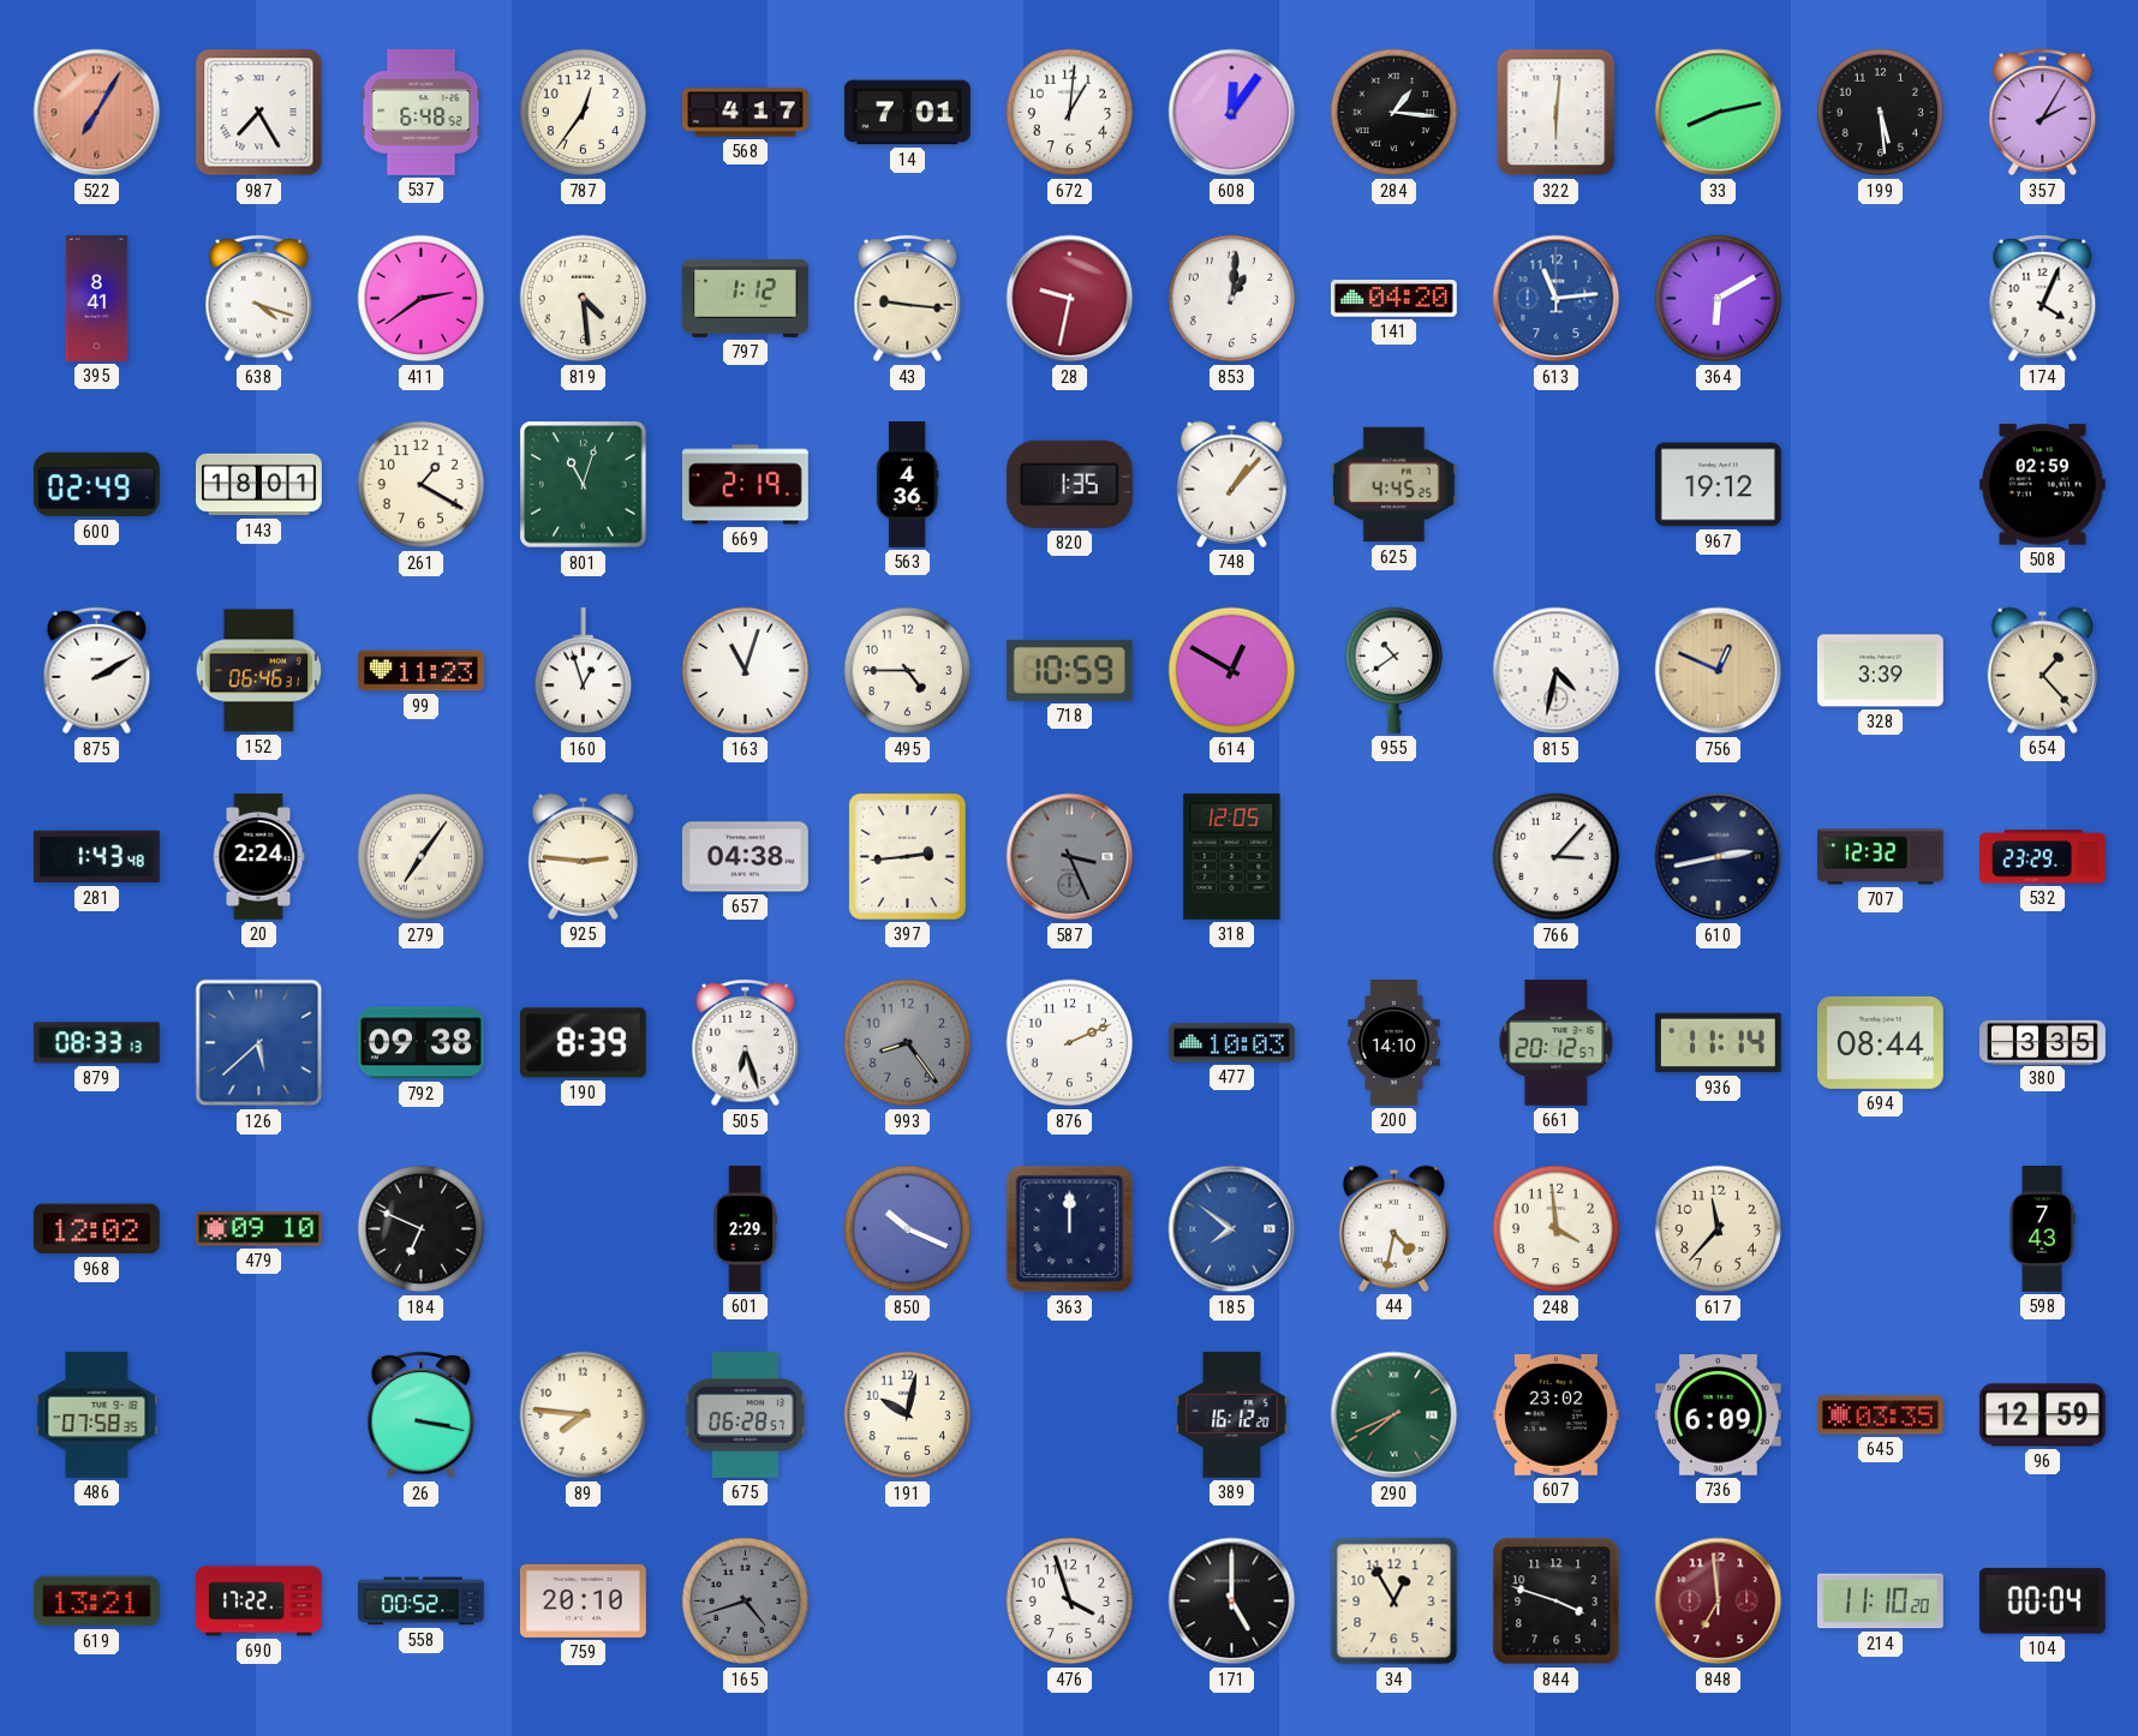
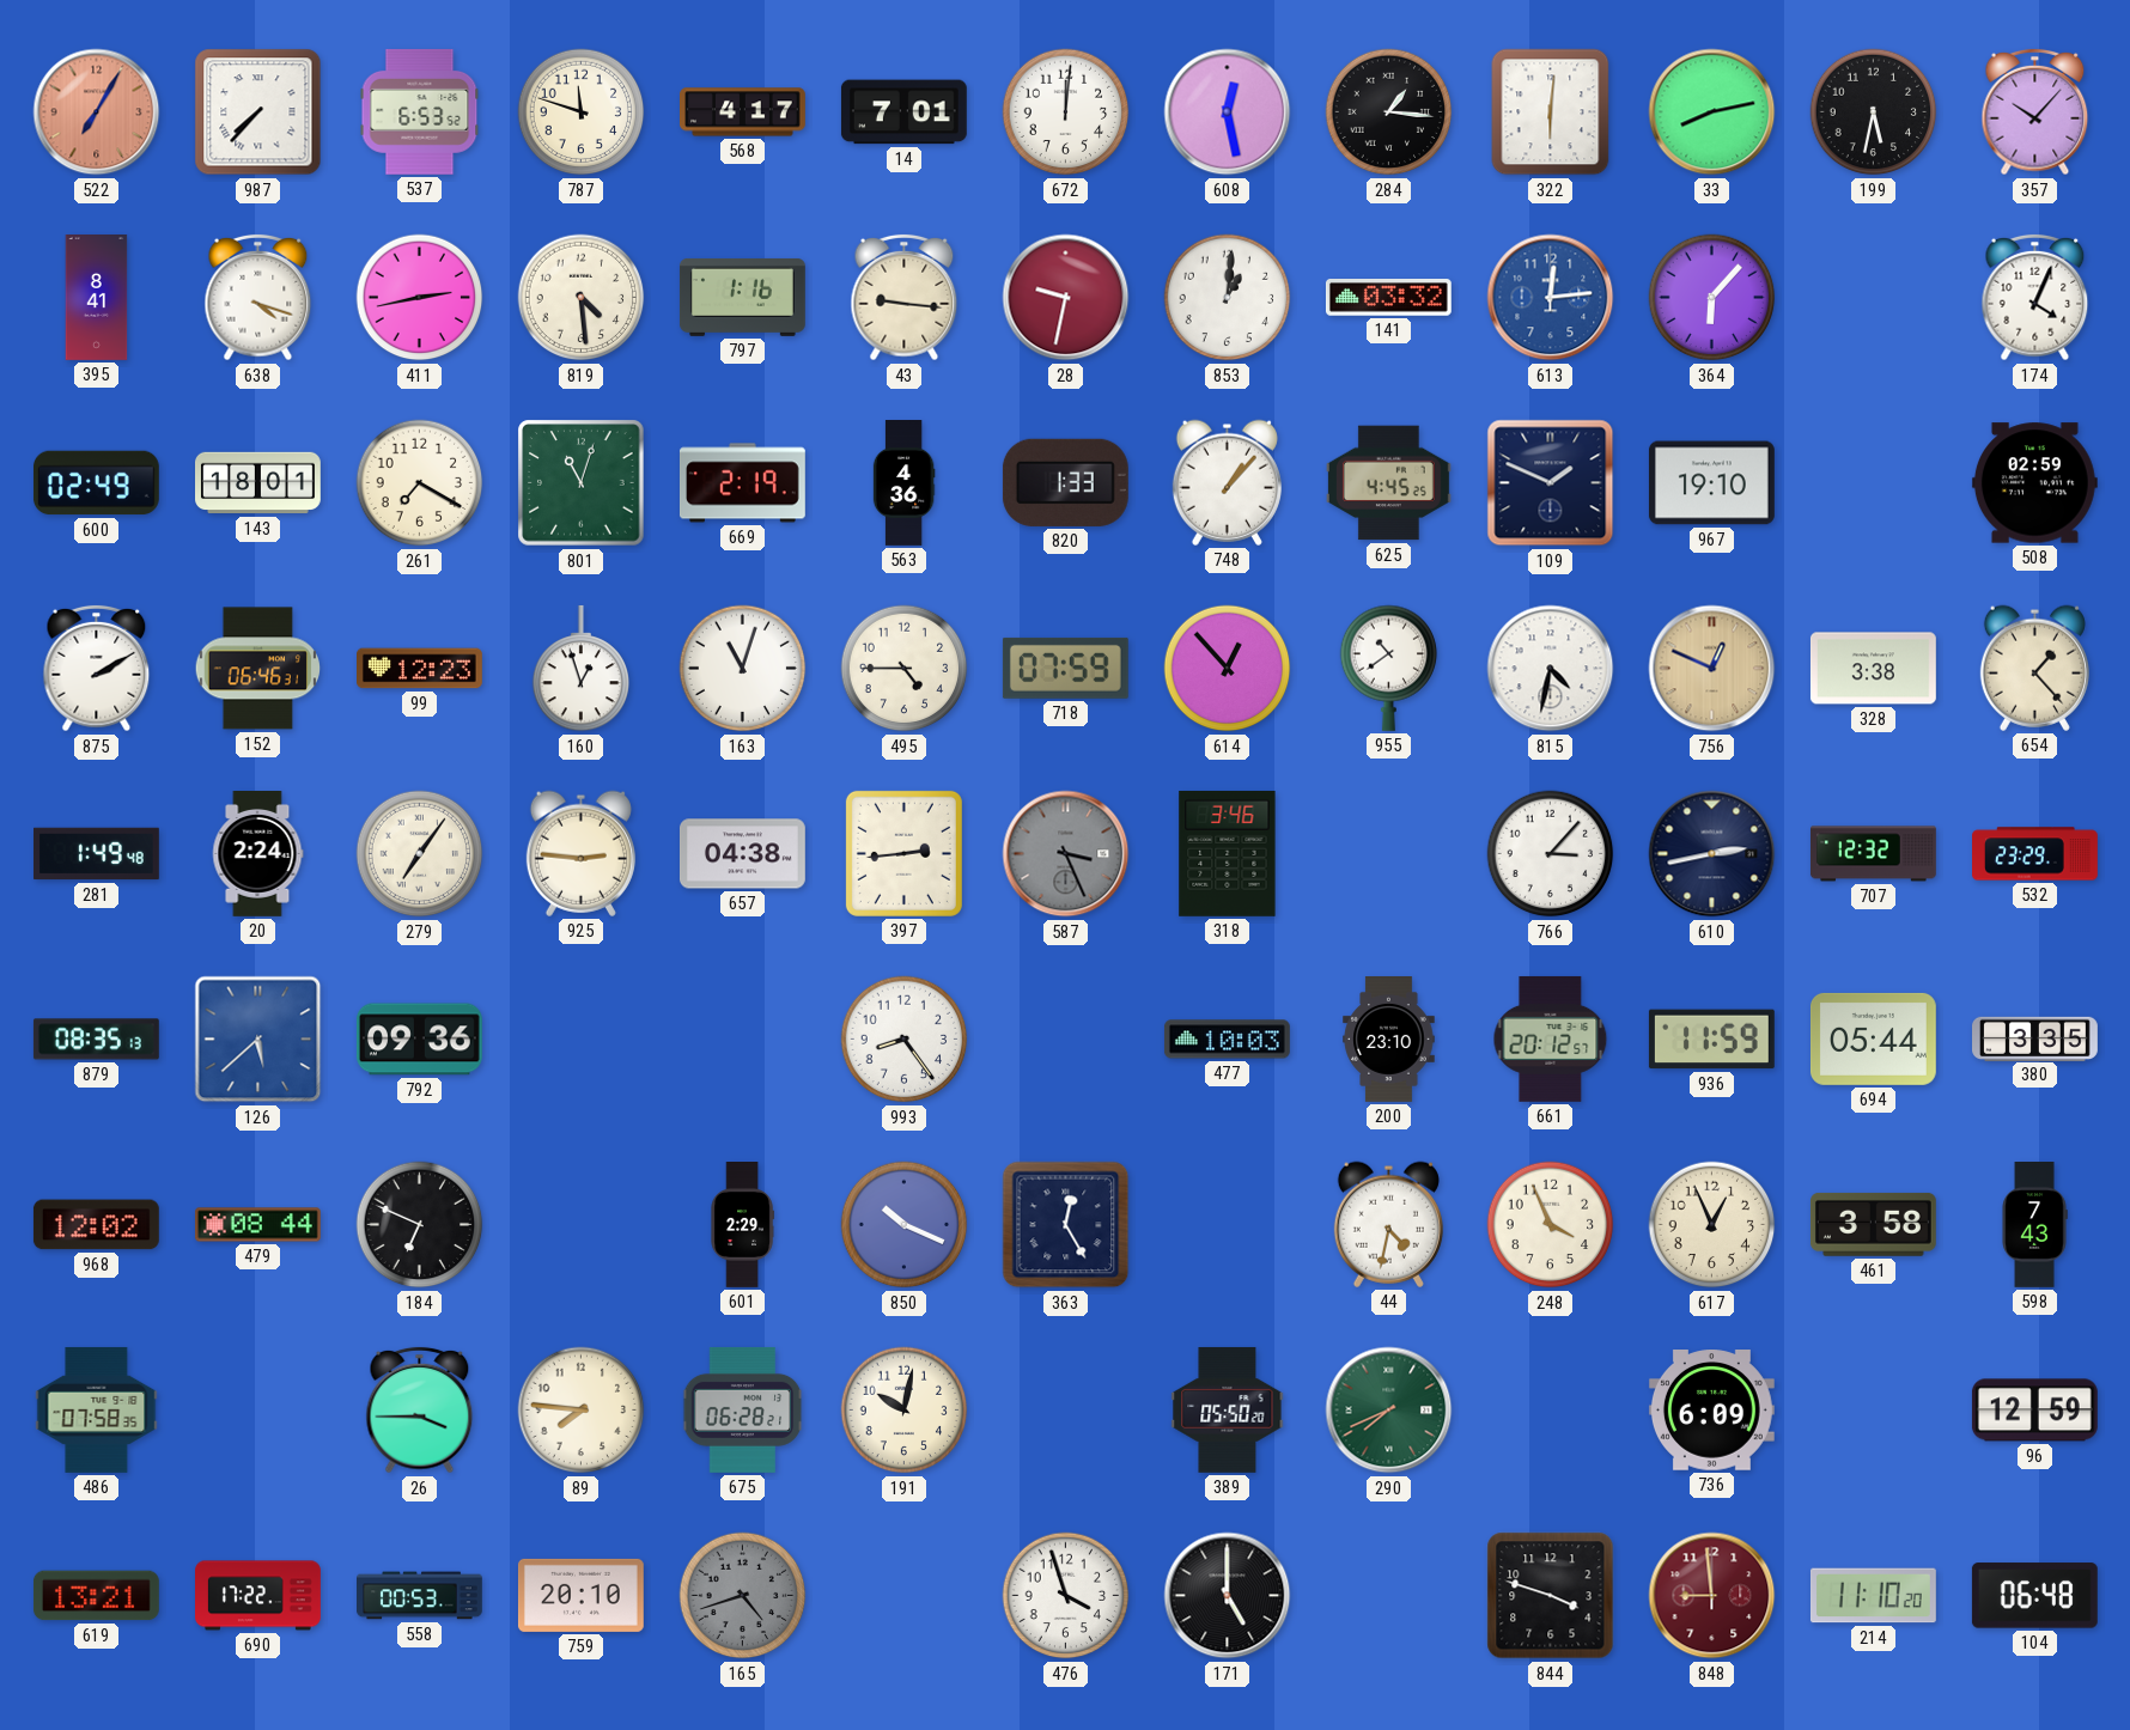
987: 7:25 -> 7:37
537: 6:48 -> 6:53
787: 12:36 -> 11:48
672: 1:01 -> 12:01
608: 12:06 -> 12:28
199: 5:29 -> 5:32
357: 2:05 -> 10:07
411: 2:39 -> 2:43
797: 1:12 -> 1:16
141: 04:20 -> 03:32
613: 11:14 -> 12:14
364: 6:10 -> 6:07
261: 1:20 -> 7:20
820: 1:35 -> 1:33
109: none -> 1:49
967: 19:12 -> 19:10
99: 11:23 -> 12:23
718: 10:59 -> 07:59
614: 12:50 -> 12:53
328: 3:39 -> 3:38
281: 1:43 -> 1:49
318: 12:05 -> 3:46
879: 08:33 -> 08:35
792: 09:38 -> 09:36
190: 8:39 -> none
505: 6:27 -> none
993 dial: grey -> white
876: 2:11 -> none
200: 14:10 -> 23:10
936: 11:14 -> 11:59
694: 08:44 -> 05:44
479: 09:10 -> 08:44
363: 12:00 -> 12:25
185: 7:51 -> none
248: 3:59 -> 3:56
617: 11:37 -> 12:56
461: none -> 3:58
26: 3:17 -> 3:45
675: 06:28:57 -> 06:28:21
389: 16:12 -> 05:50
607: 23:02 -> none
645: 03:35 -> none
558: 00:52 -> 00:53
34: 12:55 -> none
848: 6:59 -> 8:59
104: 00:04 -> 06:48
